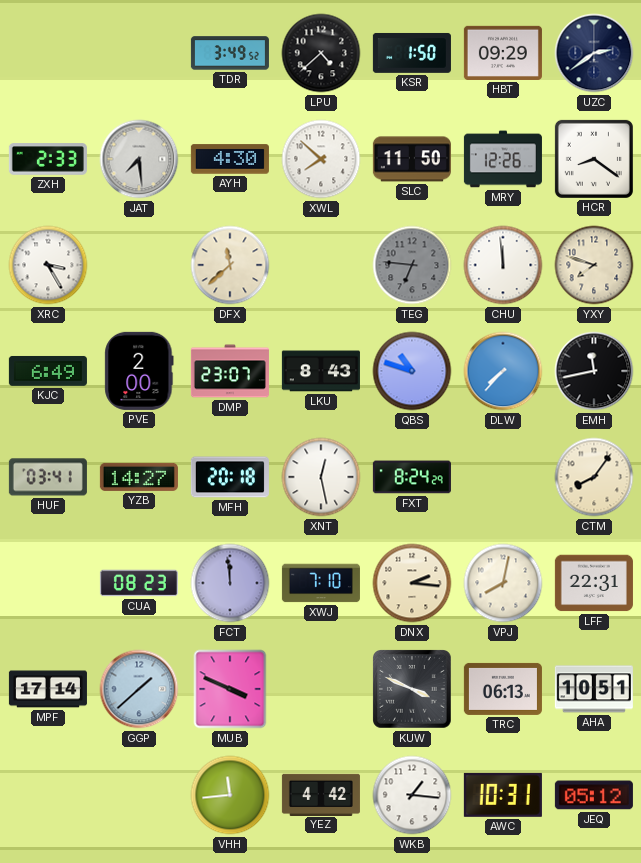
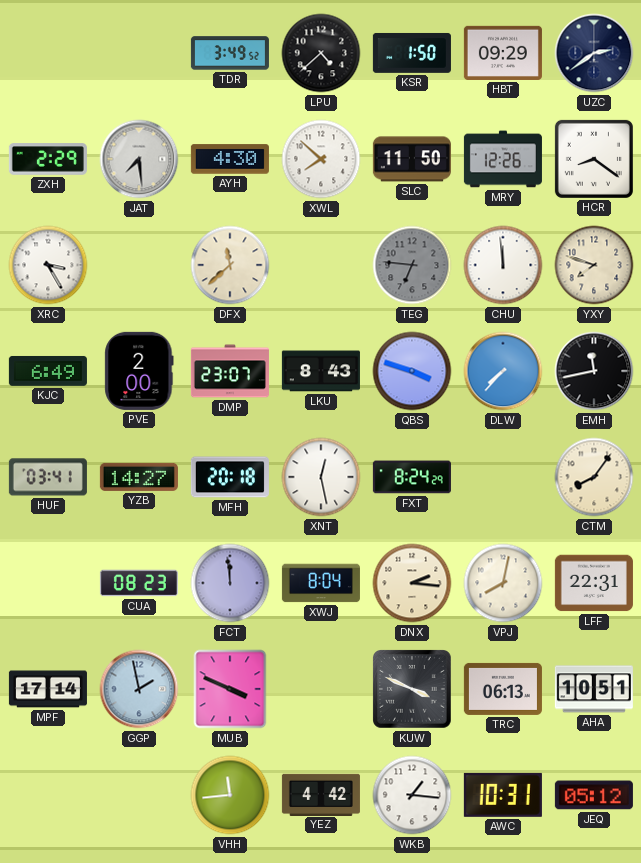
ZXH: 2:33 -> 2:29
QBS: 10:48 -> 3:48
XWJ: 7:10 -> 8:04
GGP: 1:38 -> 1:58
